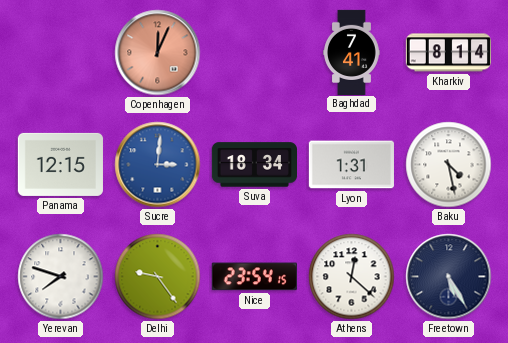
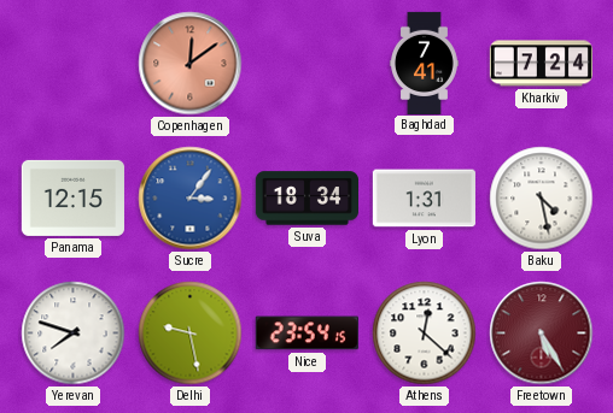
Copenhagen: 12:04 -> 12:09
Kharkiv: 8:14 -> 7:24
Sucre: 3:01 -> 3:06
Delhi: 9:24 -> 9:28
Freetown dial: navy -> burgundy
